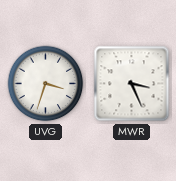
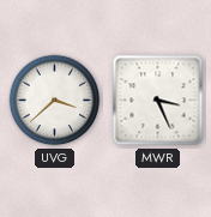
UVG: 3:33 -> 3:38
